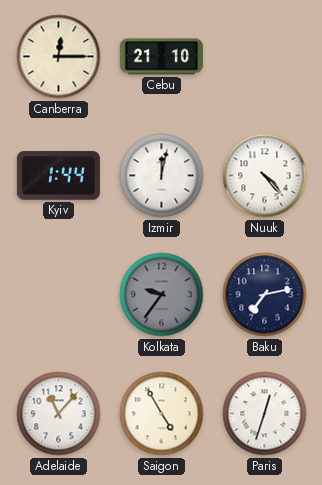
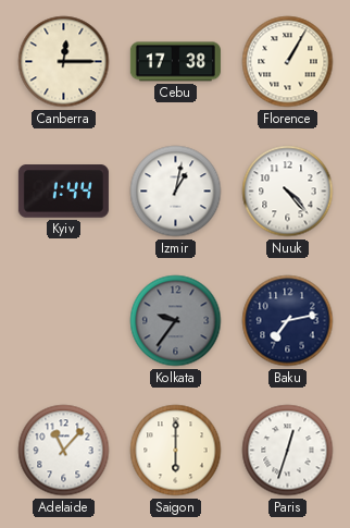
Cebu: 21:10 -> 17:38
Florence: none -> 1:05
Izmir: 12:02 -> 1:02
Saigon: 4:55 -> 6:00
